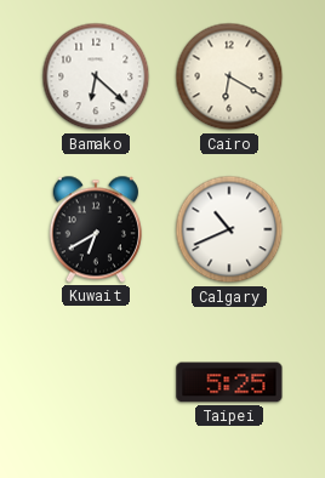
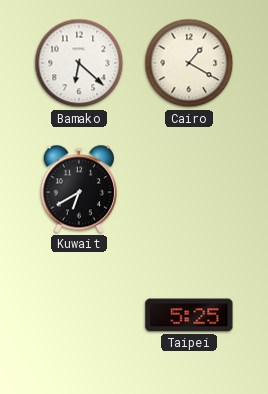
Cairo: 6:20 -> 1:20
Calgary: 10:41 -> none
